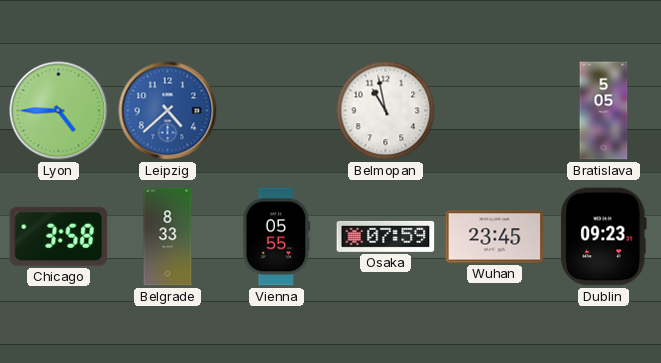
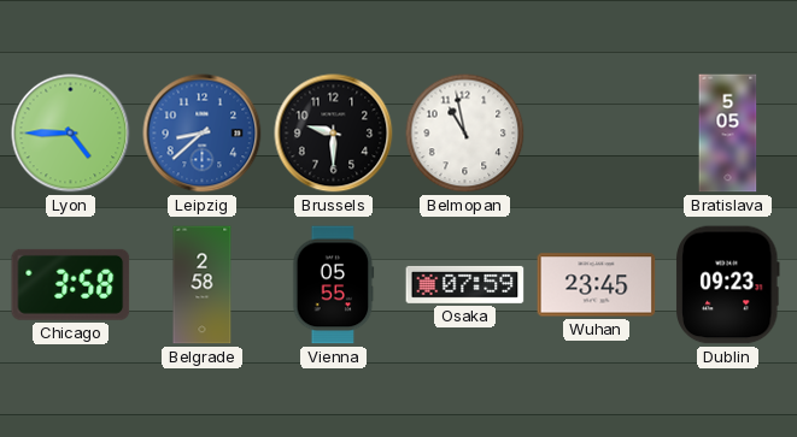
Leipzig: 4:38 -> 8:38
Brussels: none -> 9:30
Belgrade: 8:33 -> 2:58
